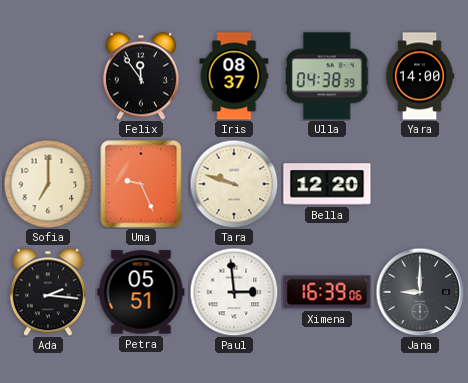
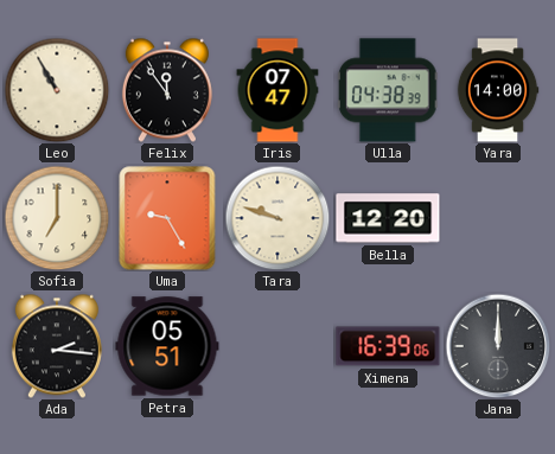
Leo: none -> 10:55
Iris: 08:37 -> 07:47
Uma: 9:26 -> 9:25
Paul: 2:59 -> none
Jana: 9:00 -> 12:00
